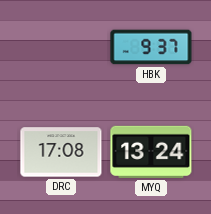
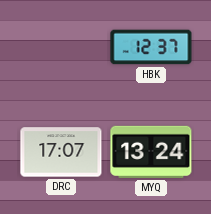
HBK: 9:37 -> 12:37
DRC: 17:08 -> 17:07
